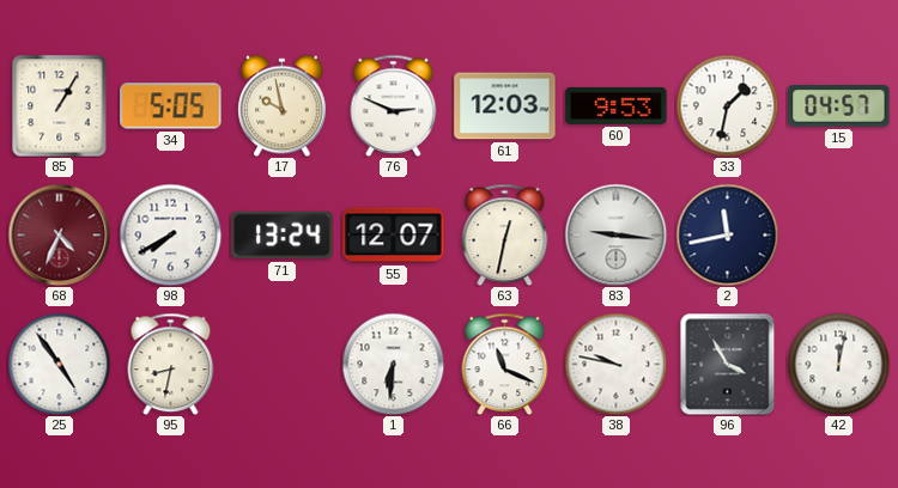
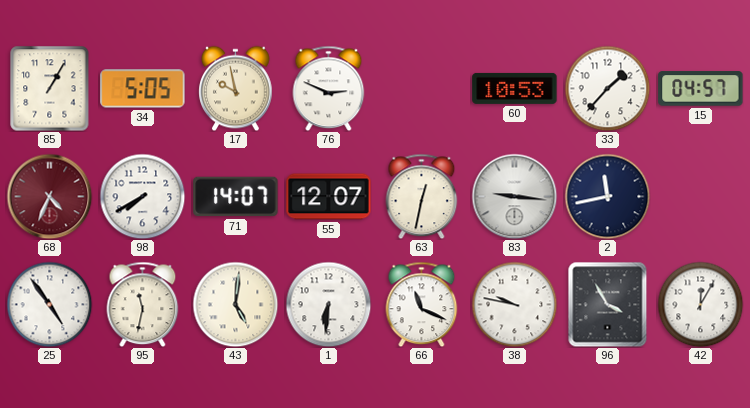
61: 12:03 -> none
60: 9:53 -> 10:53
33: 1:32 -> 1:37
71: 13:24 -> 14:07
95: 8:32 -> 11:32
43: none -> 5:01
42: 12:02 -> 12:05
